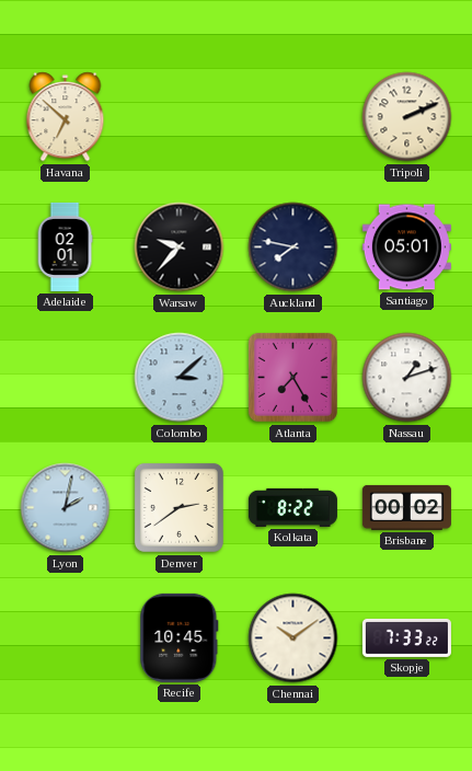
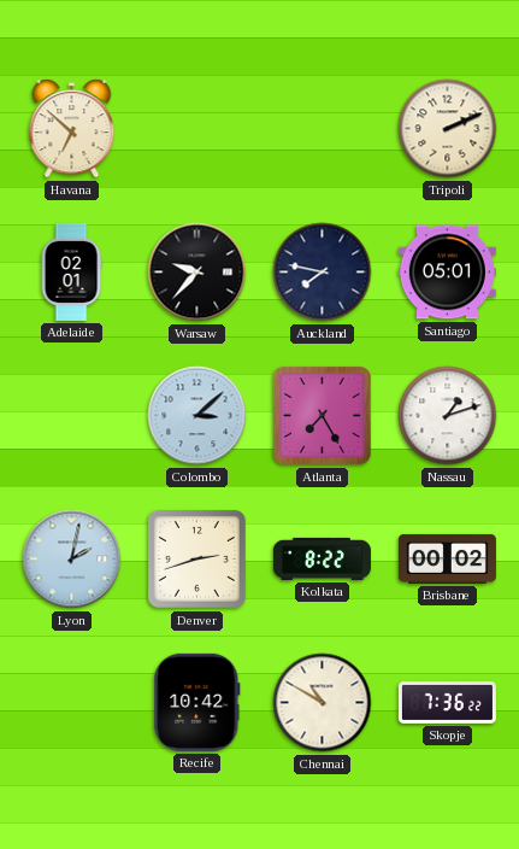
Denver: 2:39 -> 2:42
Recife: 10:45 -> 10:42
Chennai: 10:09 -> 10:50
Skopje: 7:33 -> 7:36
